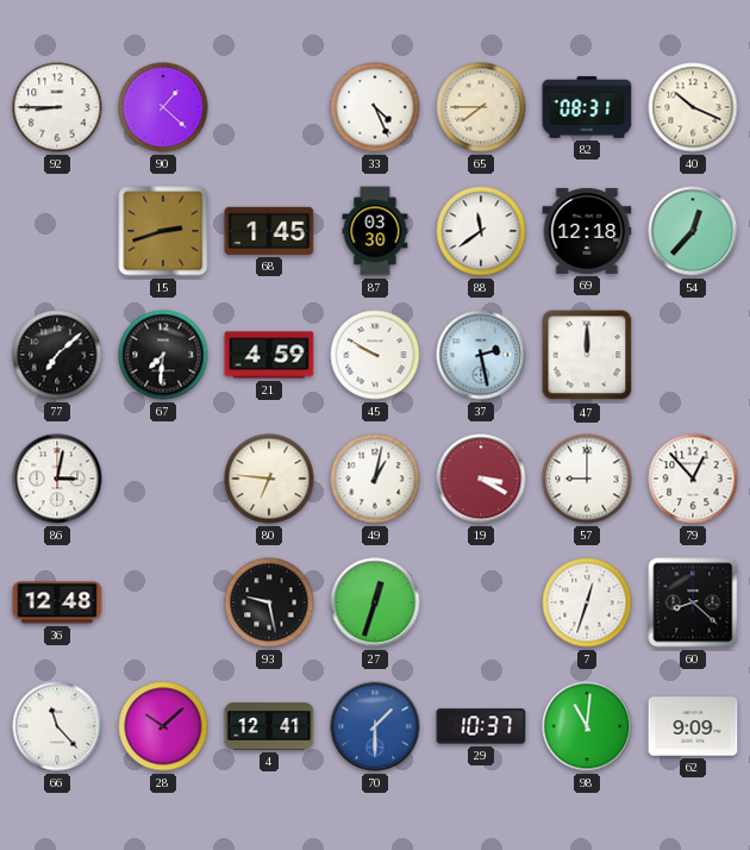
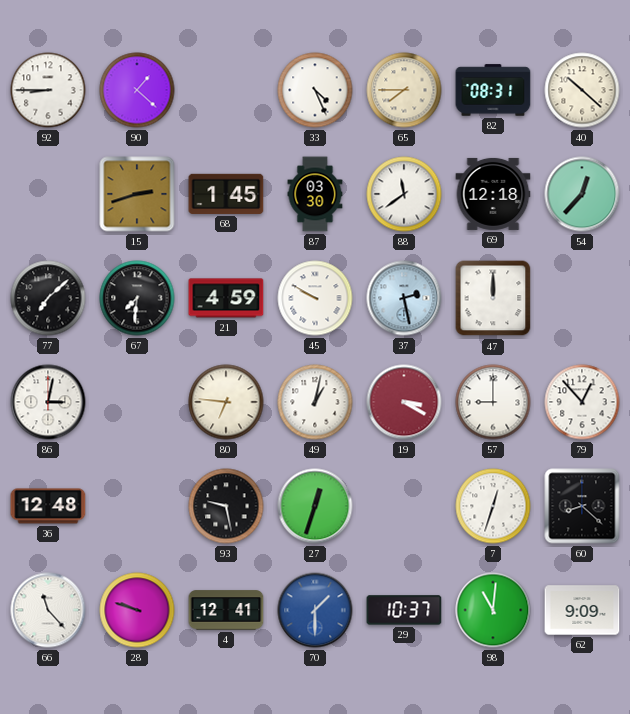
40: 10:19 -> 10:22
28: 10:08 -> 9:48
